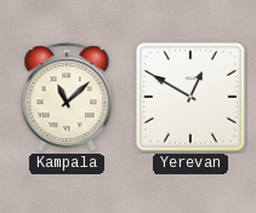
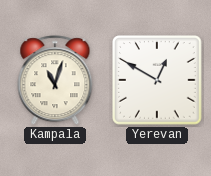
Kampala: 11:08 -> 11:03
